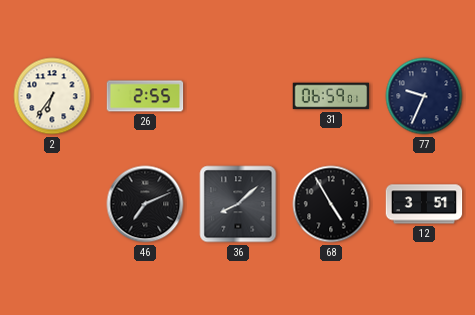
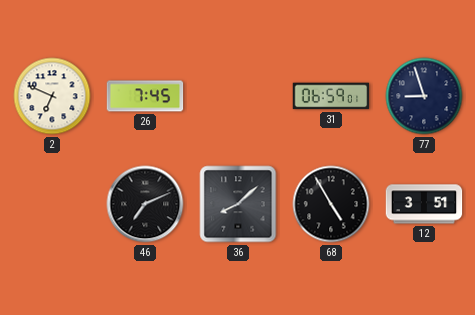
2: 6:36 -> 6:49
26: 2:55 -> 7:45
77: 9:34 -> 8:57
